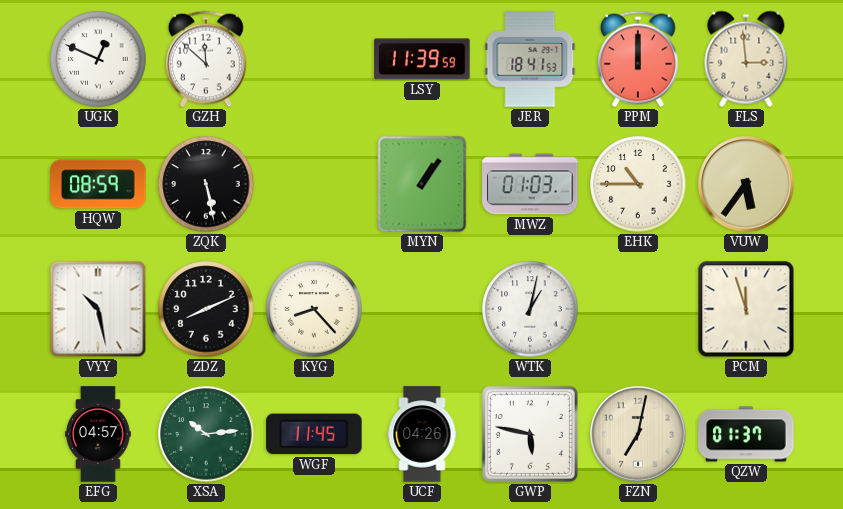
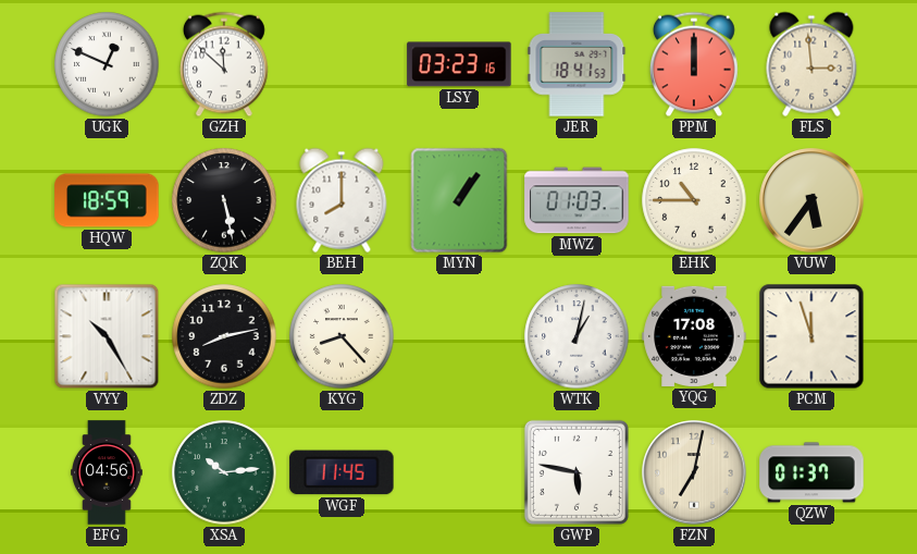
LSY: 11:39 -> 03:23
HQW: 08:59 -> 18:59
BEH: none -> 8:00
VYY: 10:28 -> 10:25
ZDZ: 8:11 -> 8:13
YQG: none -> 17:08
EFG: 04:57 -> 04:56
UCF: 04:26 -> none
